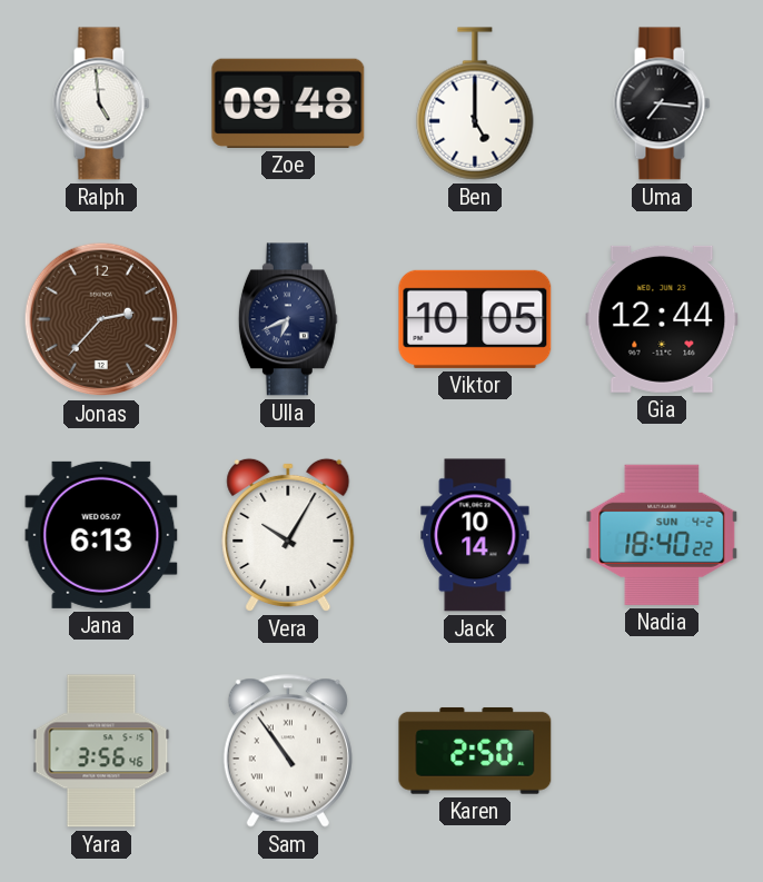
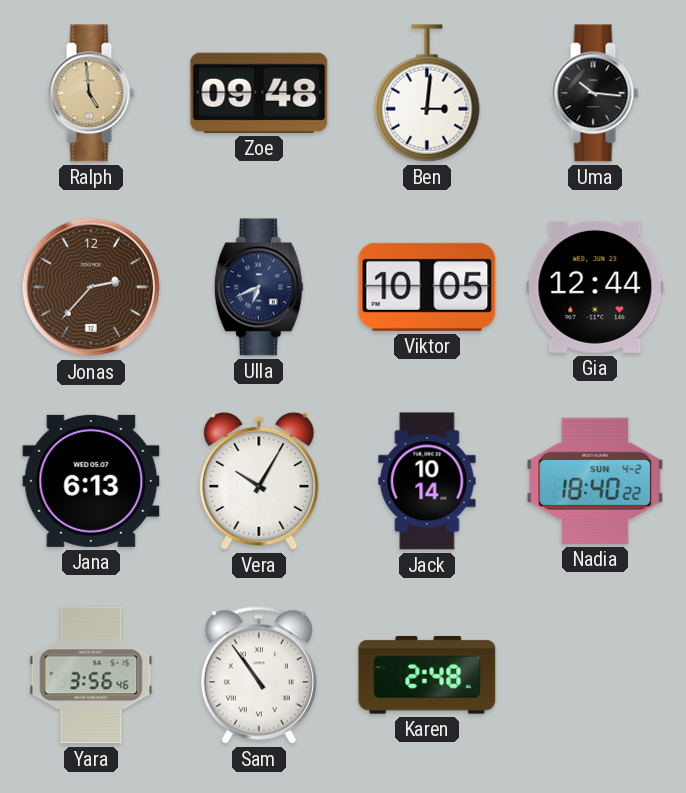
Ralph dial: white -> champagne
Ben: 5:00 -> 3:01
Uma: 7:16 -> 10:16
Karen: 2:50 -> 2:48
